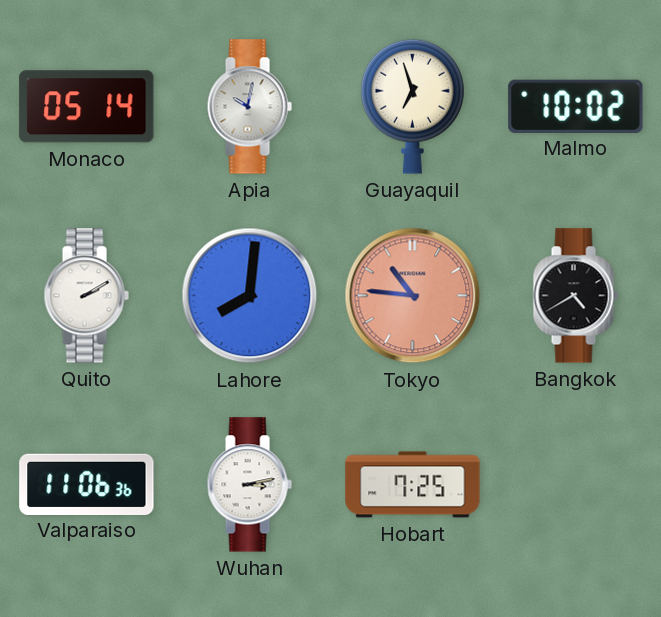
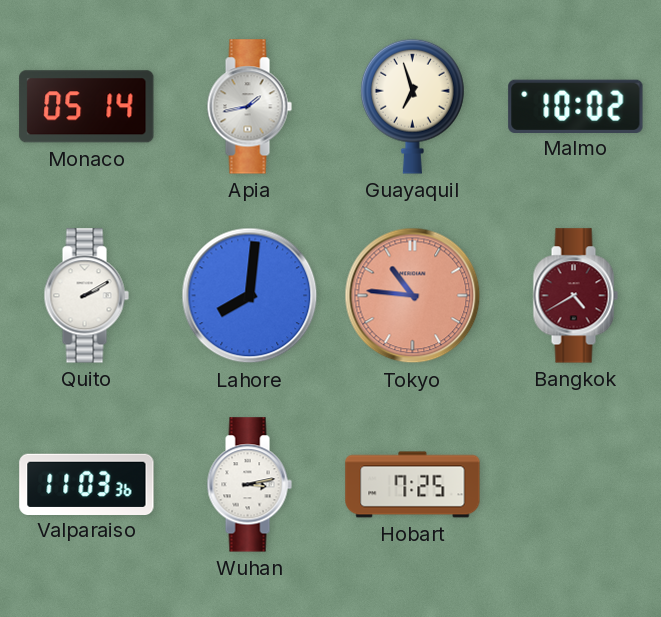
Apia: 10:02 -> 1:43
Bangkok dial: black -> burgundy
Valparaiso: 11:06 -> 11:03
